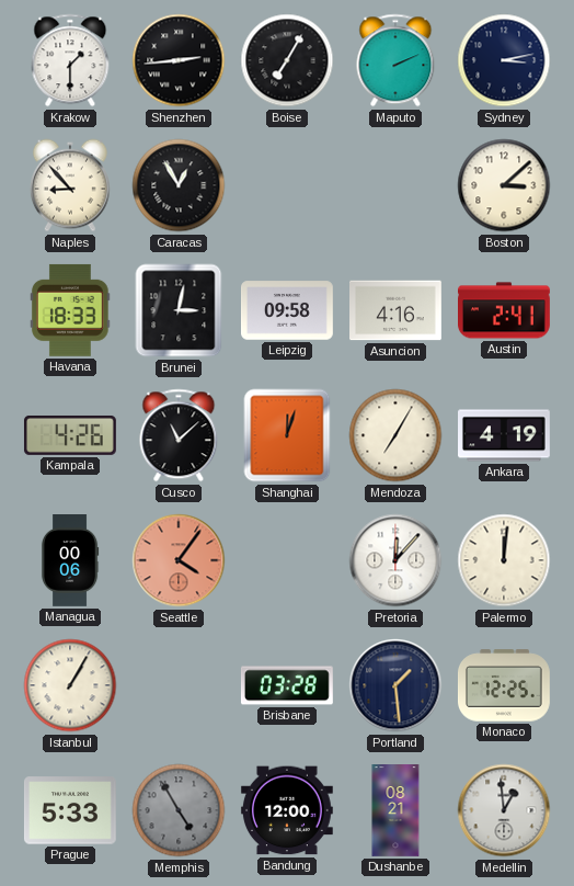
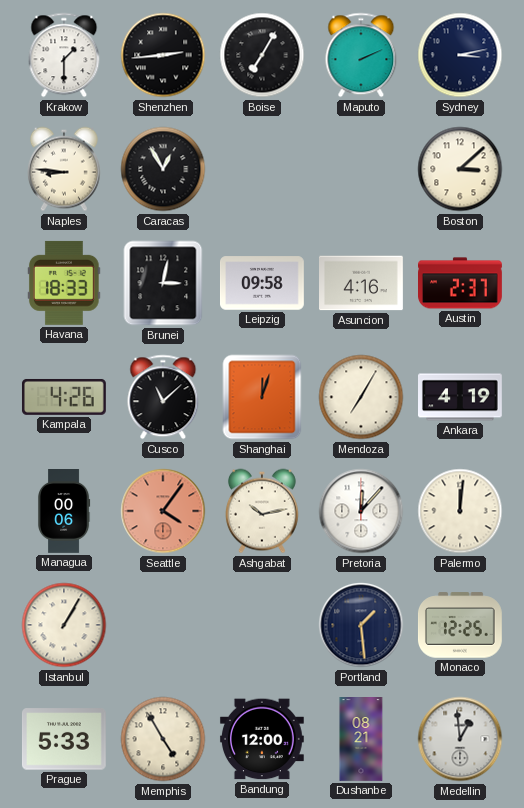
Naples: 8:53 -> 8:46
Austin: 2:41 -> 2:37
Ashgabat: none -> 10:13
Brisbane: 03:28 -> none
Memphis dial: grey -> cream
